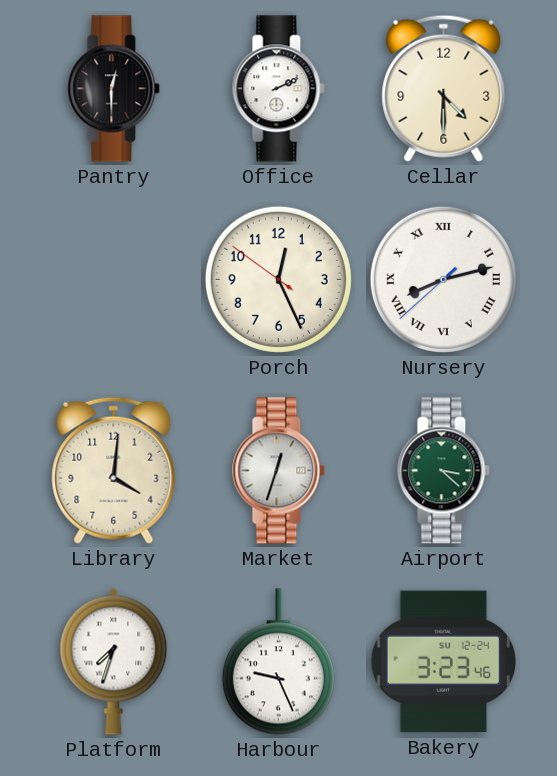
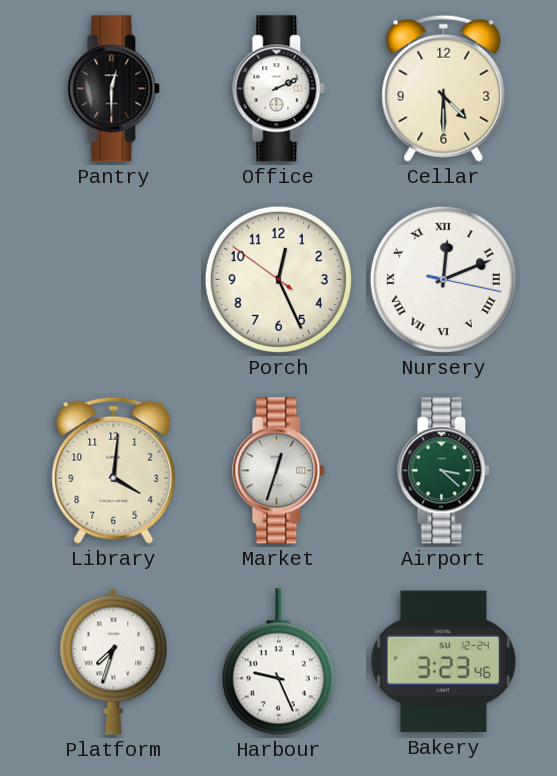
Nursery: 8:12 -> 12:11
